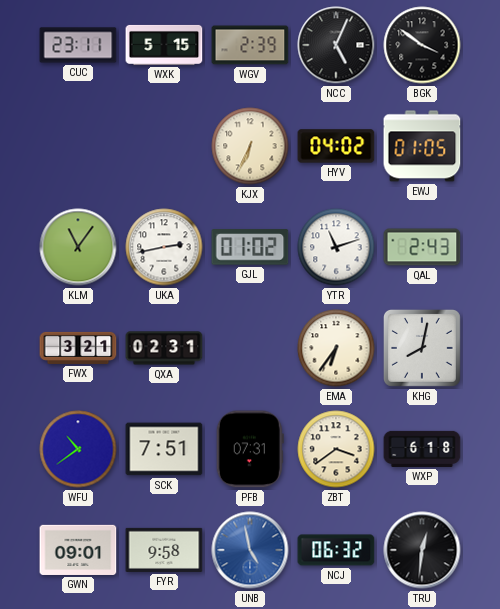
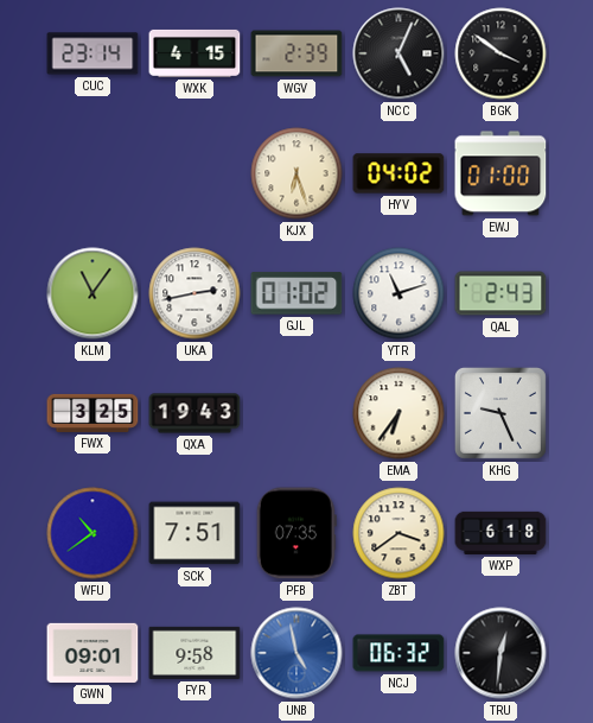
CUC: 23:11 -> 23:14
WXK: 5:15 -> 4:15
KJX: 6:34 -> 6:27
EWJ: 01:05 -> 01:00
FWX: 3:21 -> 3:25
QXA: 02:31 -> 19:43
KHG: 8:02 -> 9:26
PFB: 07:31 -> 07:35
